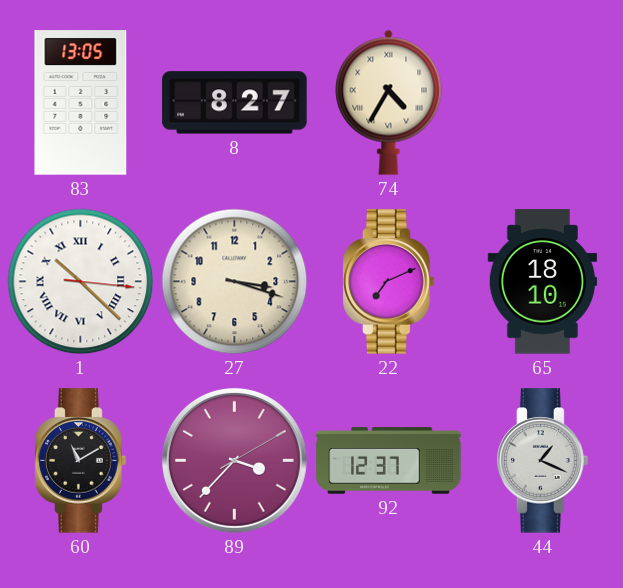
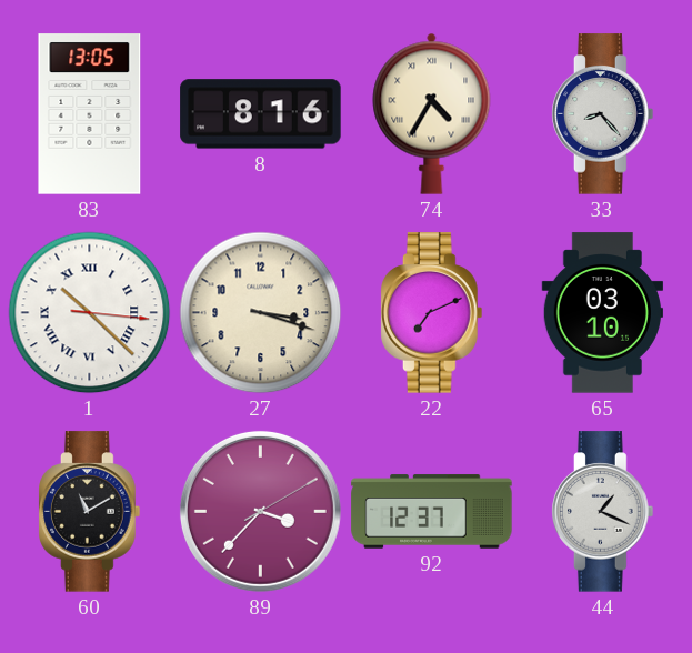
8: 8:27 -> 8:16
33: none -> 8:23
65: 18:10 -> 03:10
